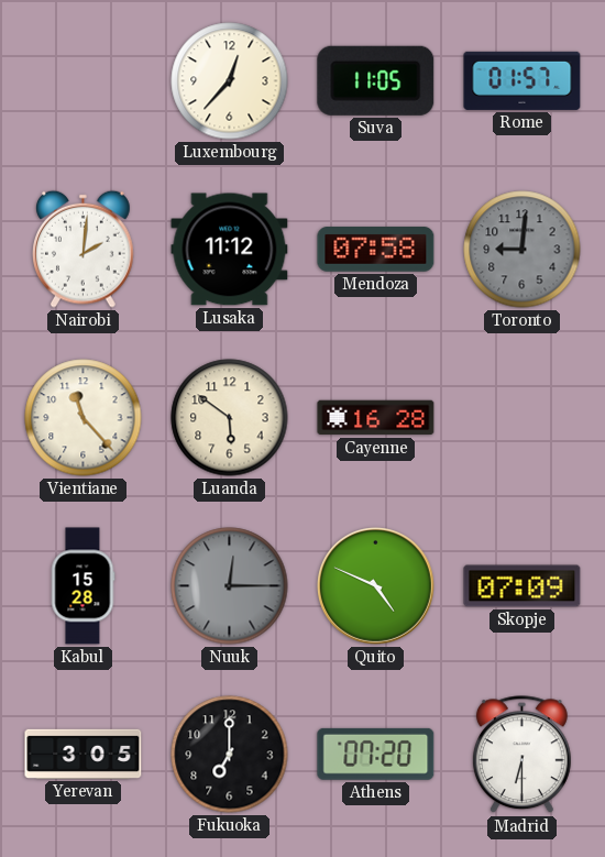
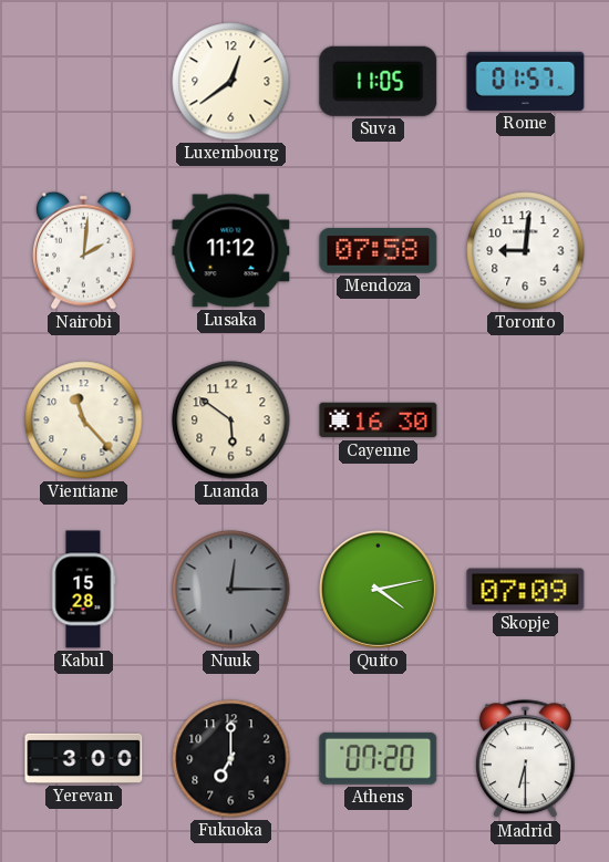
Luxembourg: 12:37 -> 12:39
Toronto dial: grey -> white
Cayenne: 16:28 -> 16:30
Quito: 4:49 -> 4:13
Yerevan: 3:05 -> 3:00
